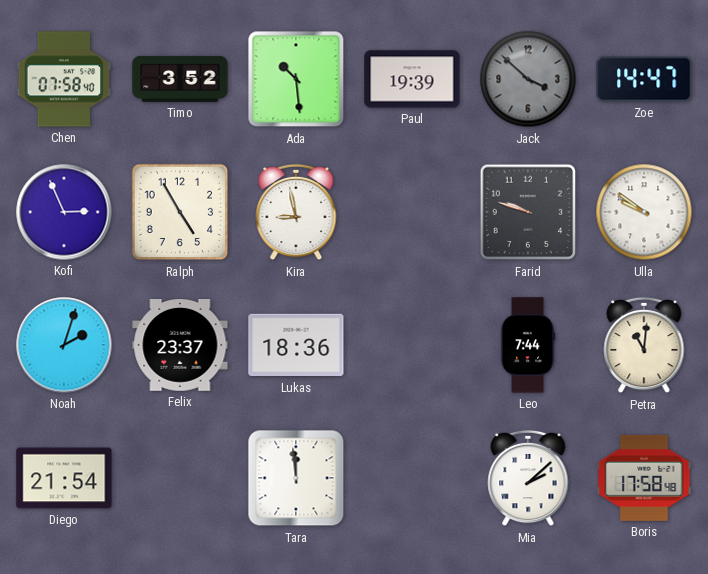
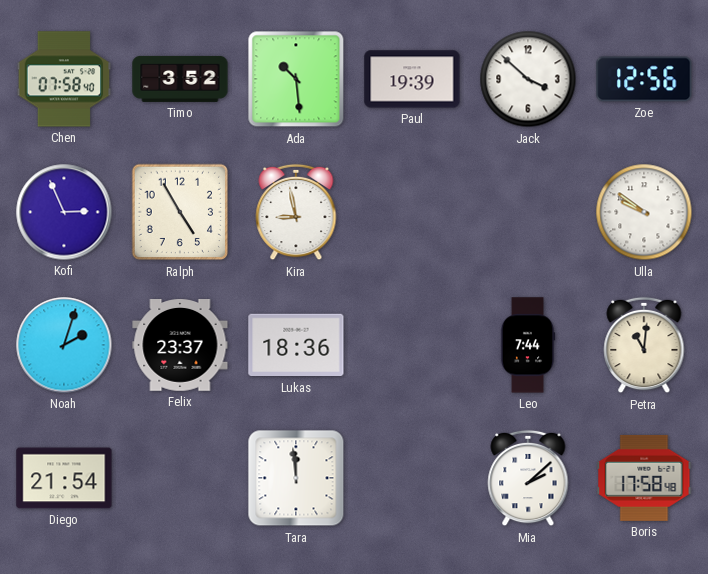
Jack dial: grey -> white
Zoe: 14:47 -> 12:56
Farid: 9:48 -> none
